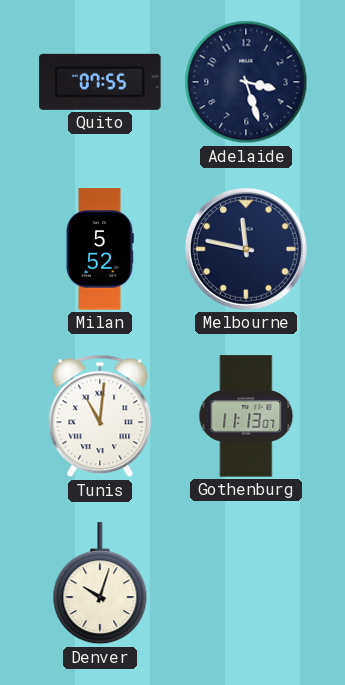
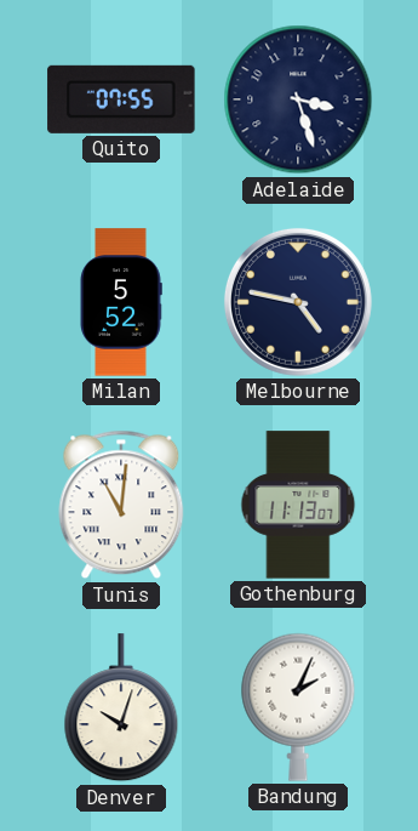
Melbourne: 11:47 -> 4:47
Bandung: none -> 2:04
